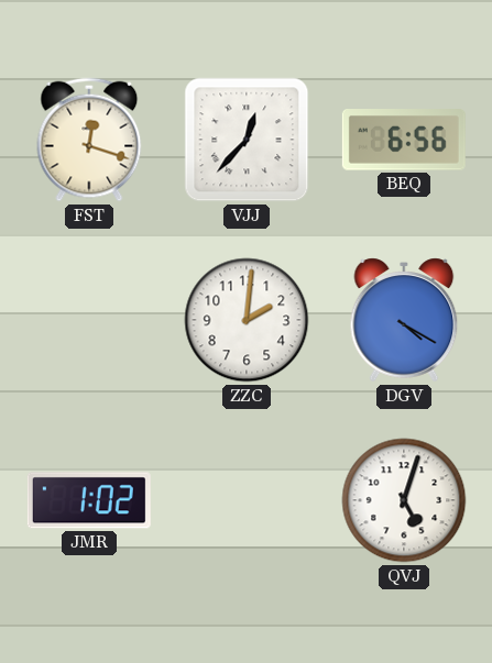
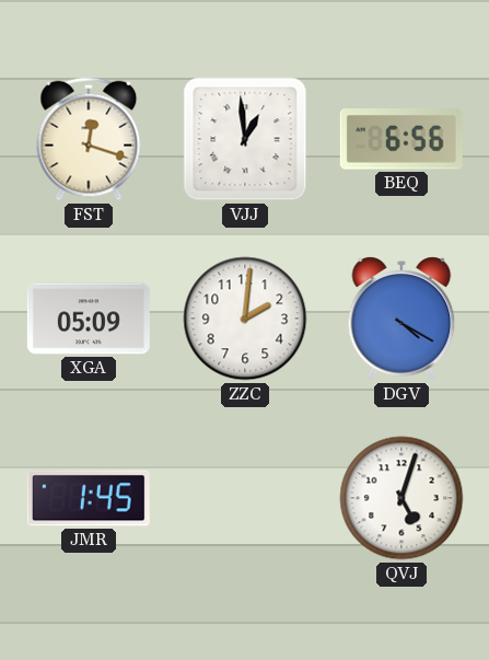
VJJ: 12:37 -> 12:59
XGA: none -> 05:09
JMR: 1:02 -> 1:45
